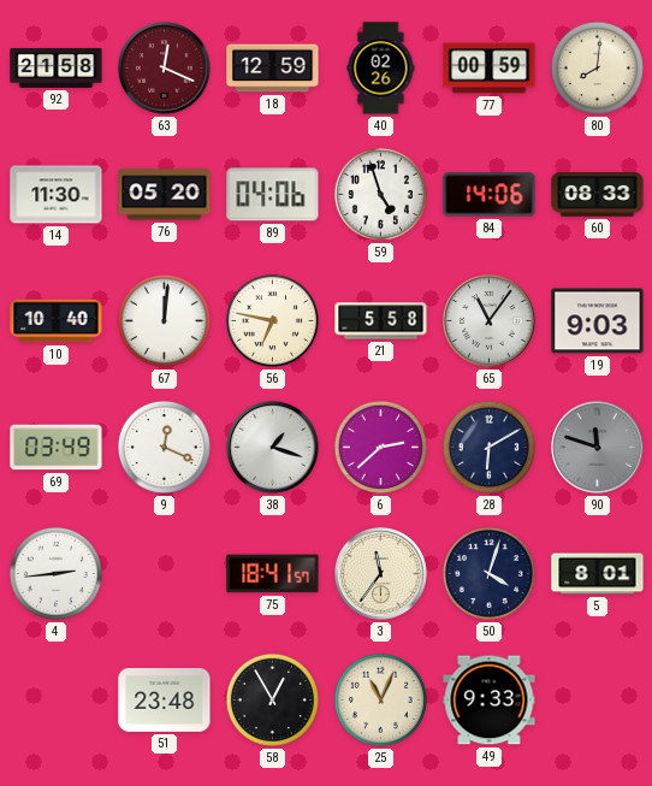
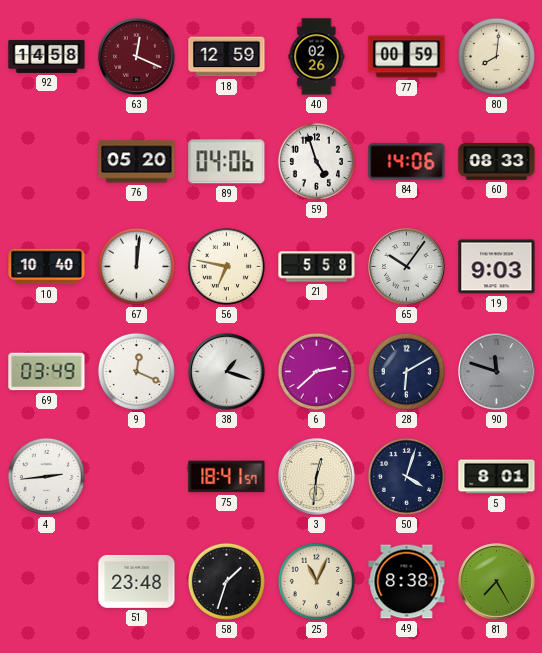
92: 21:58 -> 14:58
14: 11:30 -> none
65: 11:06 -> 10:06
3: 11:36 -> 12:31
58: 12:55 -> 1:33
49: 9:33 -> 8:38
81: none -> 7:25
